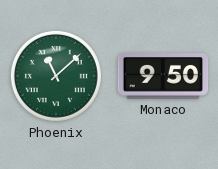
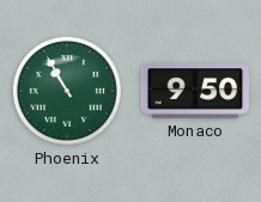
Phoenix: 11:08 -> 10:55
